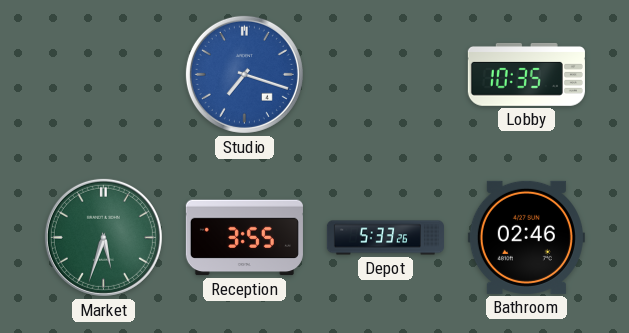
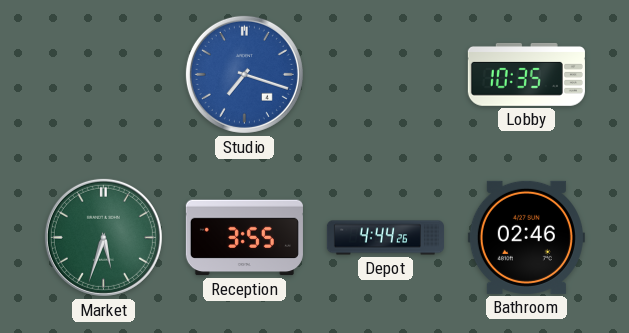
Depot: 5:33 -> 4:44
